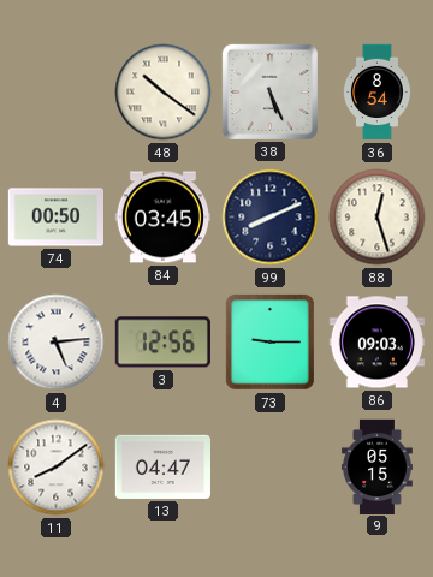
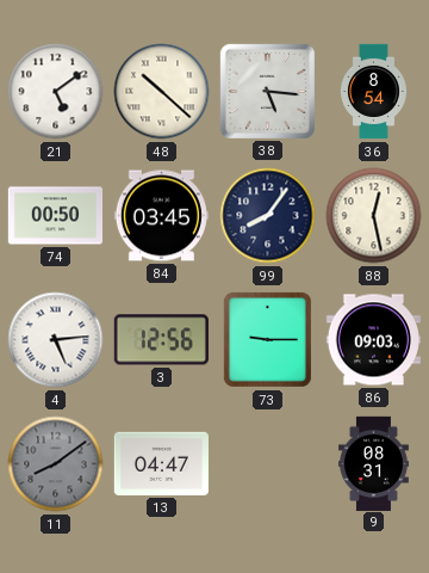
21: none -> 5:09
48: 10:21 -> 10:22
38: 5:26 -> 5:16
99: 8:11 -> 8:06
88: 12:27 -> 12:28
11 dial: white -> grey
9: 05:15 -> 08:31
